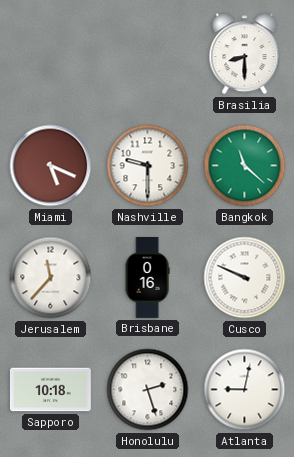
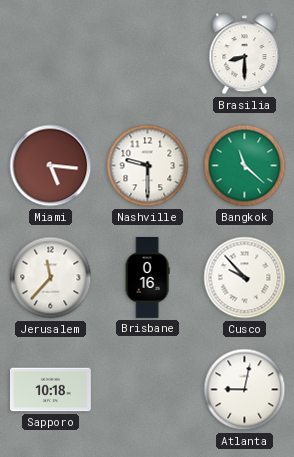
Miami: 5:19 -> 5:16
Cusco: 9:49 -> 9:53
Honolulu: 2:27 -> none
